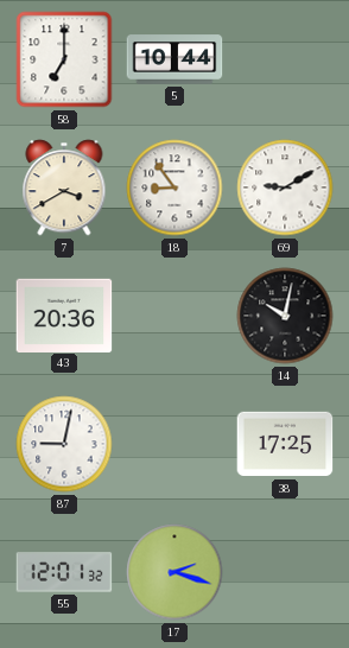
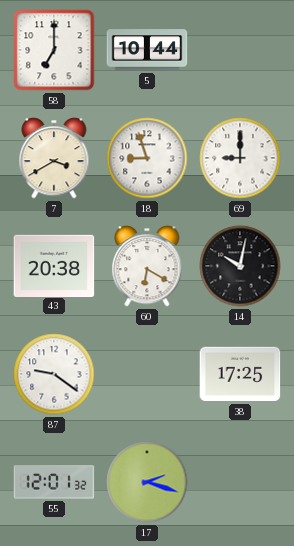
18: 8:54 -> 8:57
69: 9:10 -> 9:00
43: 20:36 -> 20:38
60: none -> 6:20
87: 9:02 -> 9:21
